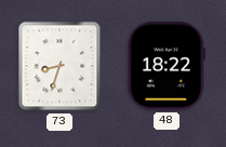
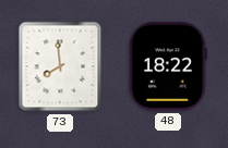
73: 8:33 -> 7:59
